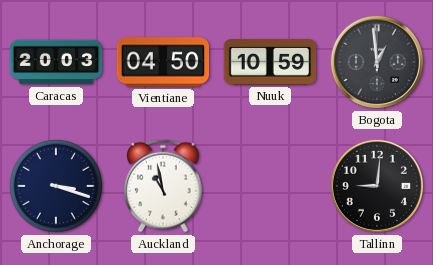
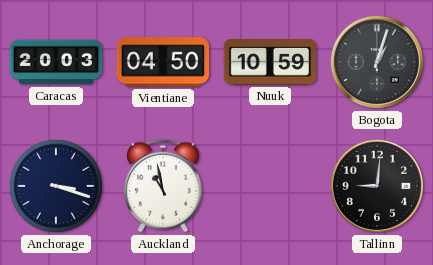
Bogota: 12:59 -> 1:03
